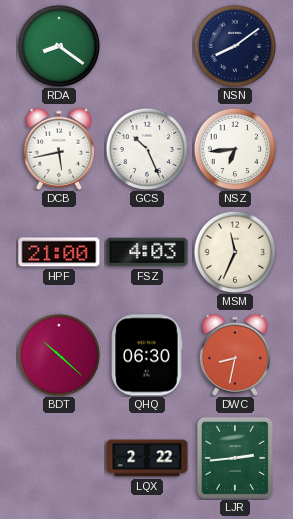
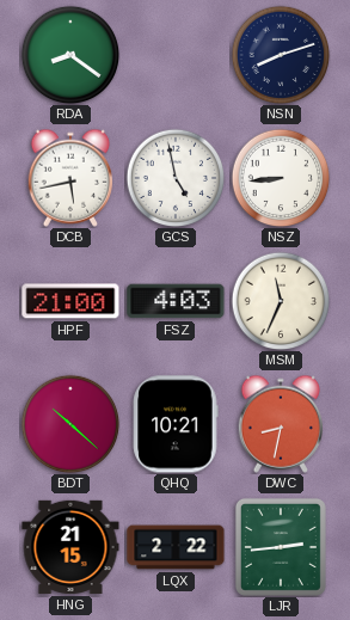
NSN: 8:09 -> 8:12
GCS: 10:26 -> 4:58
NSZ: 6:44 -> 8:44
QHQ: 06:30 -> 10:21
HNG: none -> 21:15
